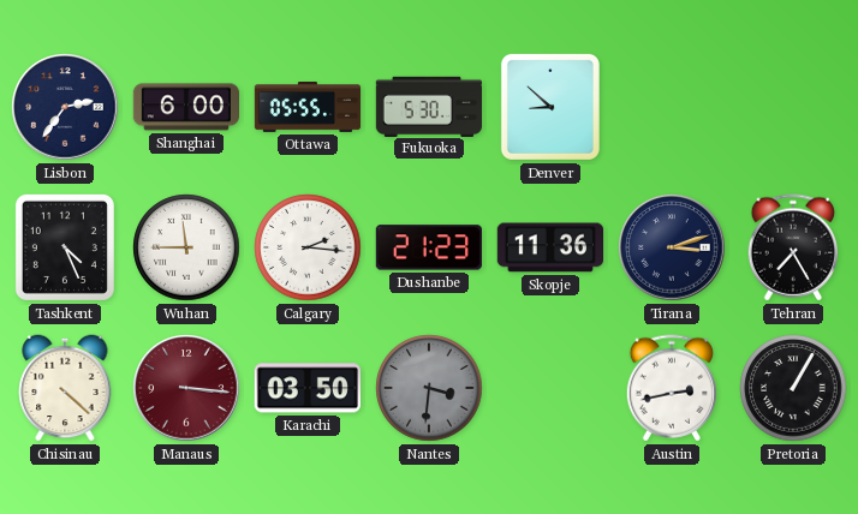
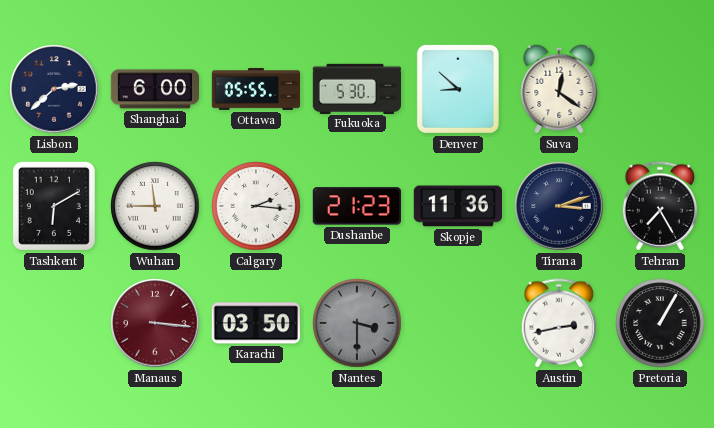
Lisbon: 2:36 -> 2:38
Suva: none -> 12:21
Tashkent: 4:26 -> 6:10
Chisinau: 4:22 -> none
Nantes: 3:31 -> 3:30
